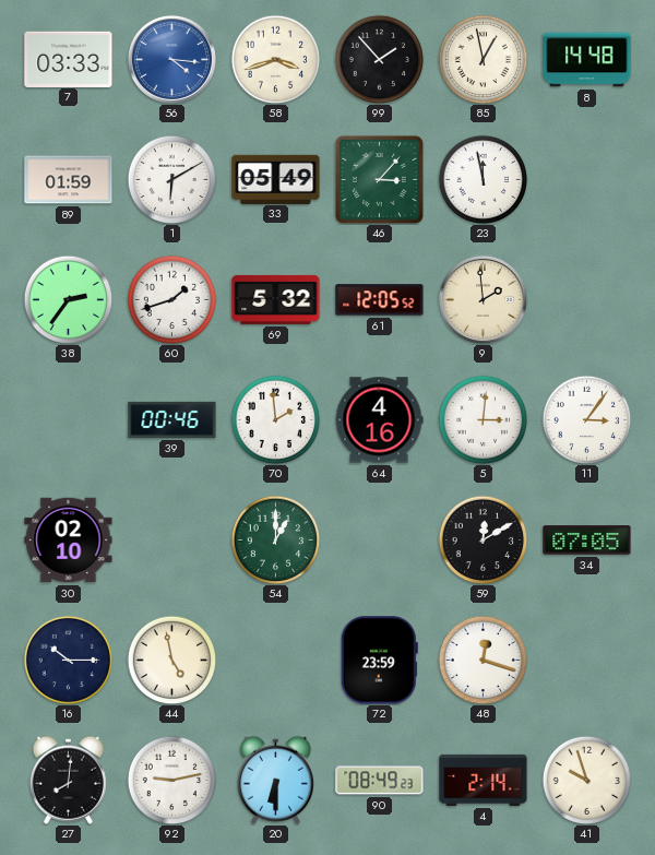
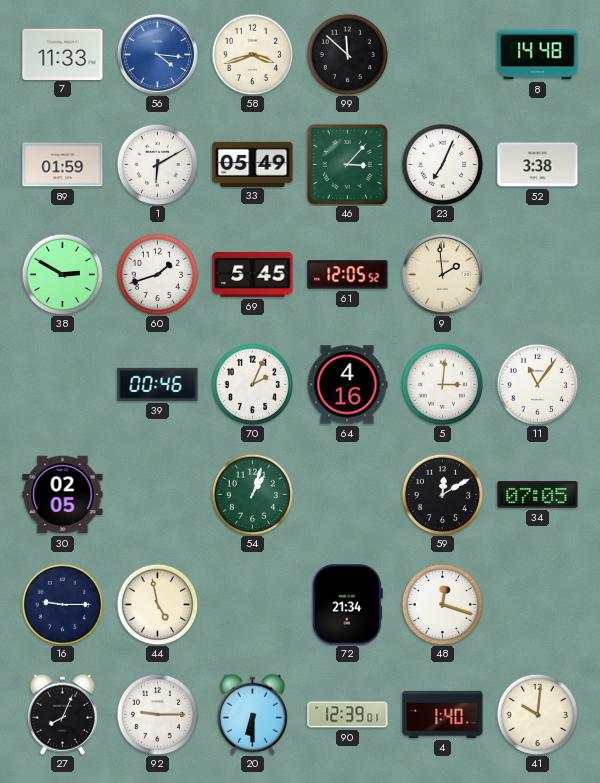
7: 03:33 -> 11:33
99: 1:53 -> 11:52
85: 12:58 -> none
23: 11:58 -> 7:04
52: none -> 3:38
38: 2:36 -> 2:50
69: 5:32 -> 5:45
70: 1:59 -> 2:04
11: 3:06 -> 11:06
30: 02:10 -> 02:05
54: 1:00 -> 1:03
16: 10:15 -> 9:15
72: 23:59 -> 21:34
27: 8:01 -> 8:04
92: 9:13 -> 9:15
90: 08:49 -> 12:39
4: 2:14 -> 1:40
41: 9:57 -> 10:01
